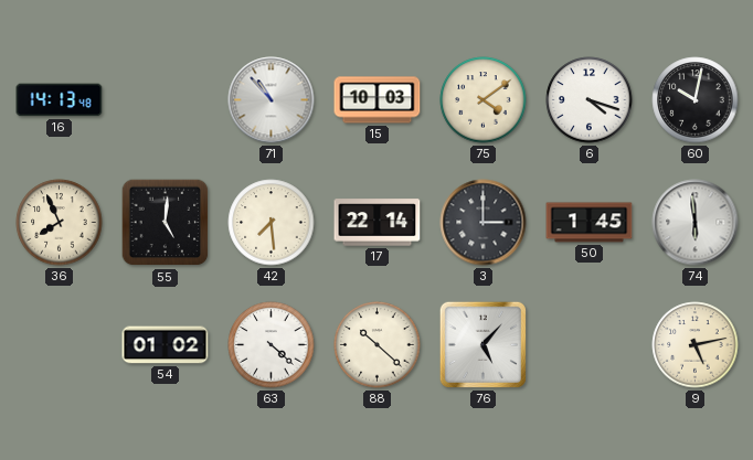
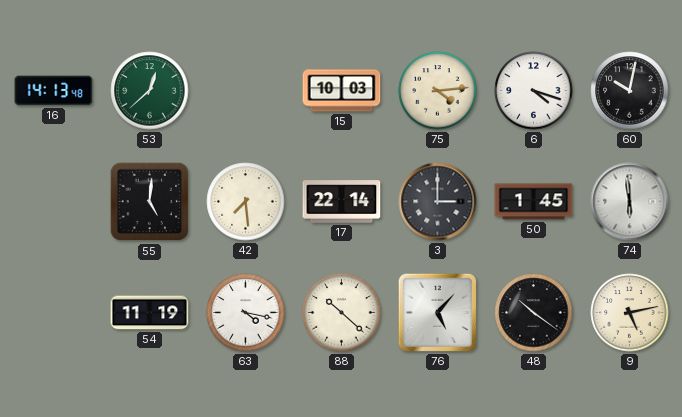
53: none -> 12:38
71: 10:53 -> none
75: 4:09 -> 4:14
36: 7:56 -> none
54: 01:02 -> 11:19
63: 4:22 -> 4:17
48: none -> 10:21
